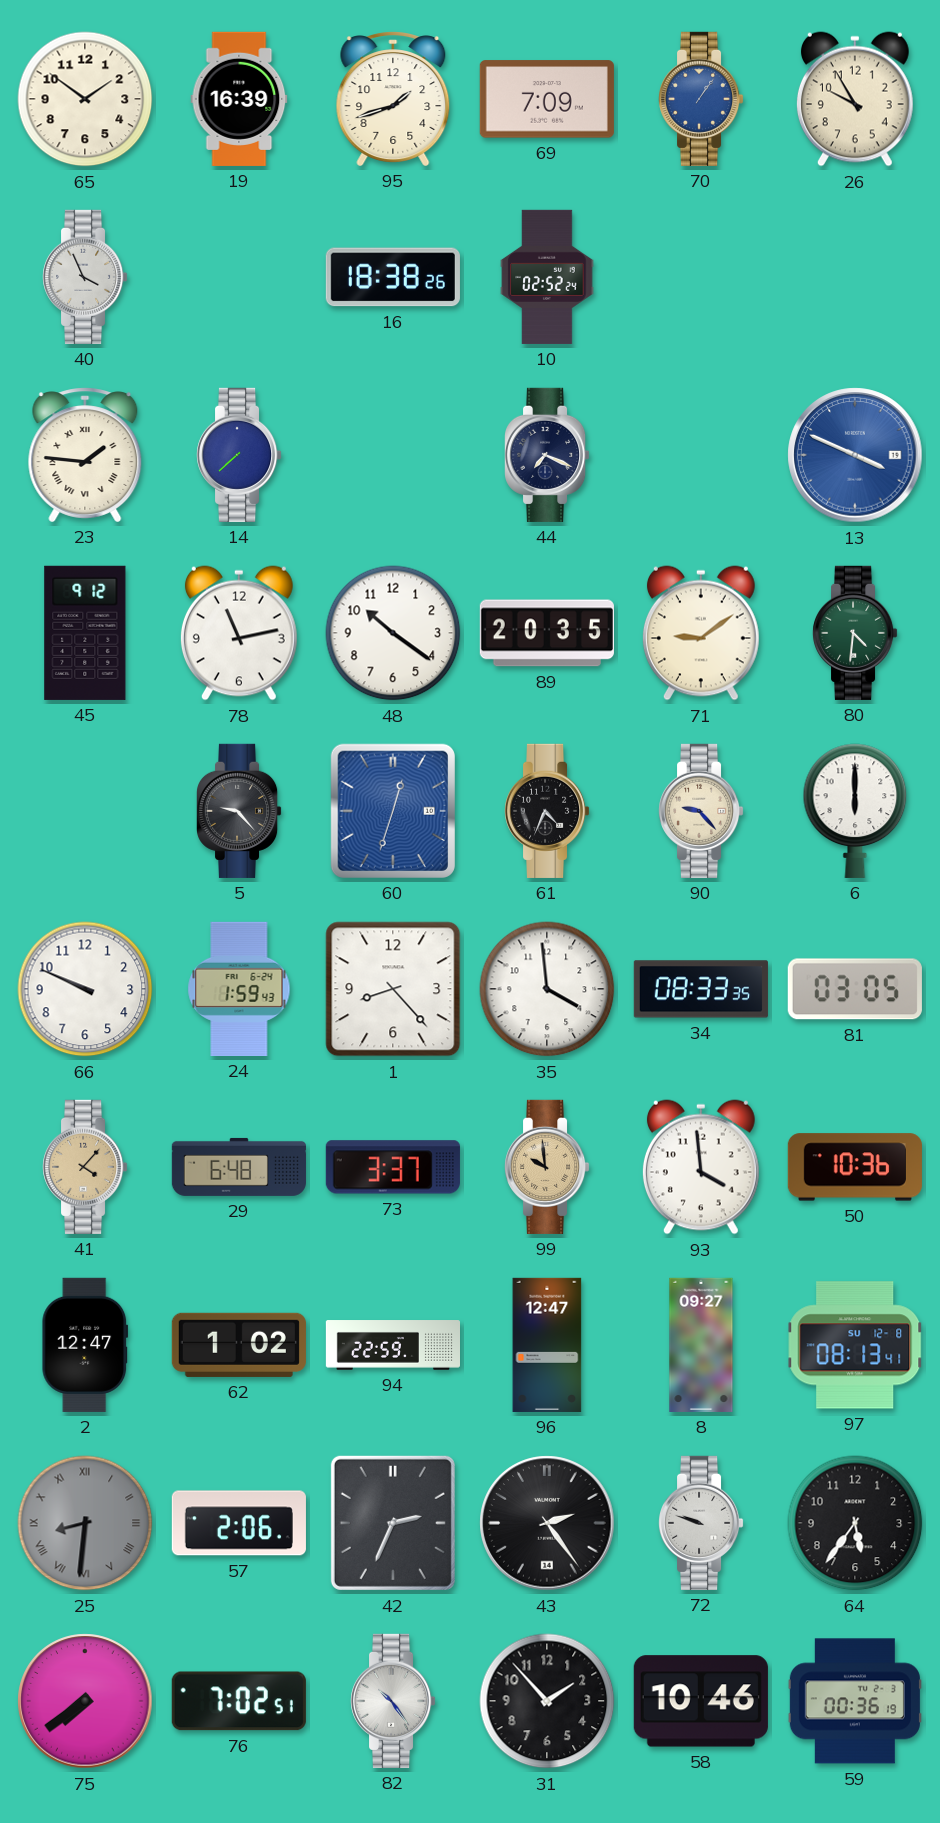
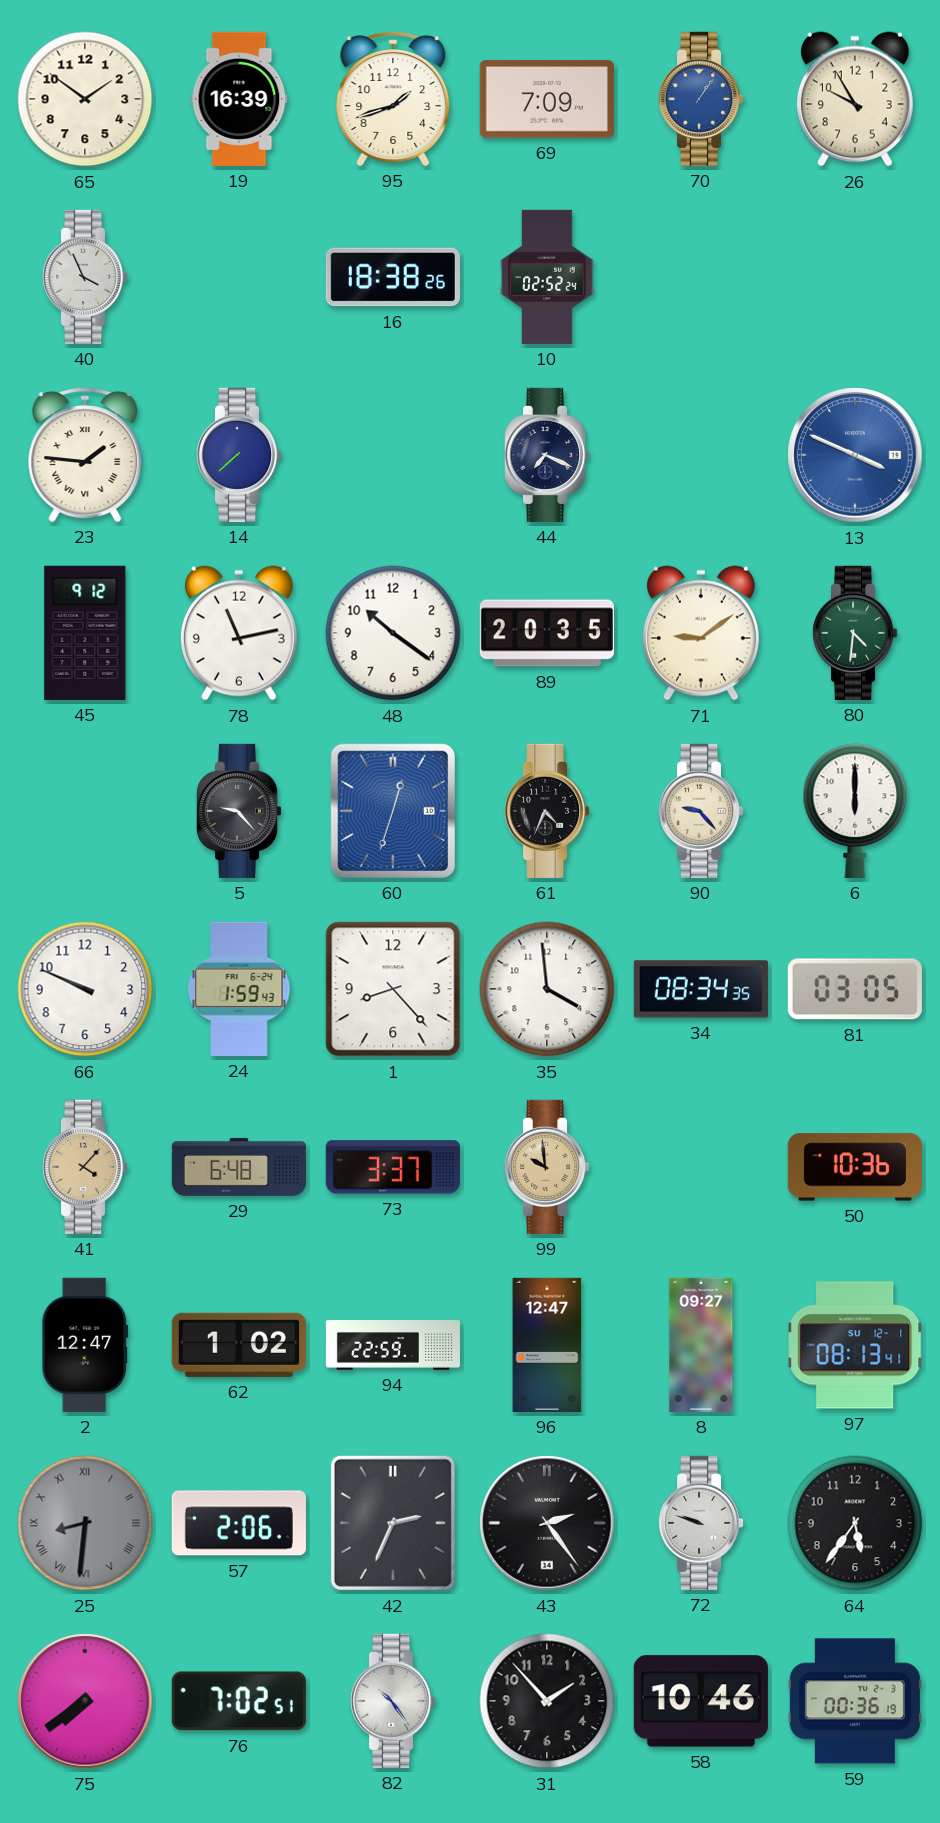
34: 08:33 -> 08:34
93: 3:59 -> none
97 date: SU 12-8 -> SU 12-1
